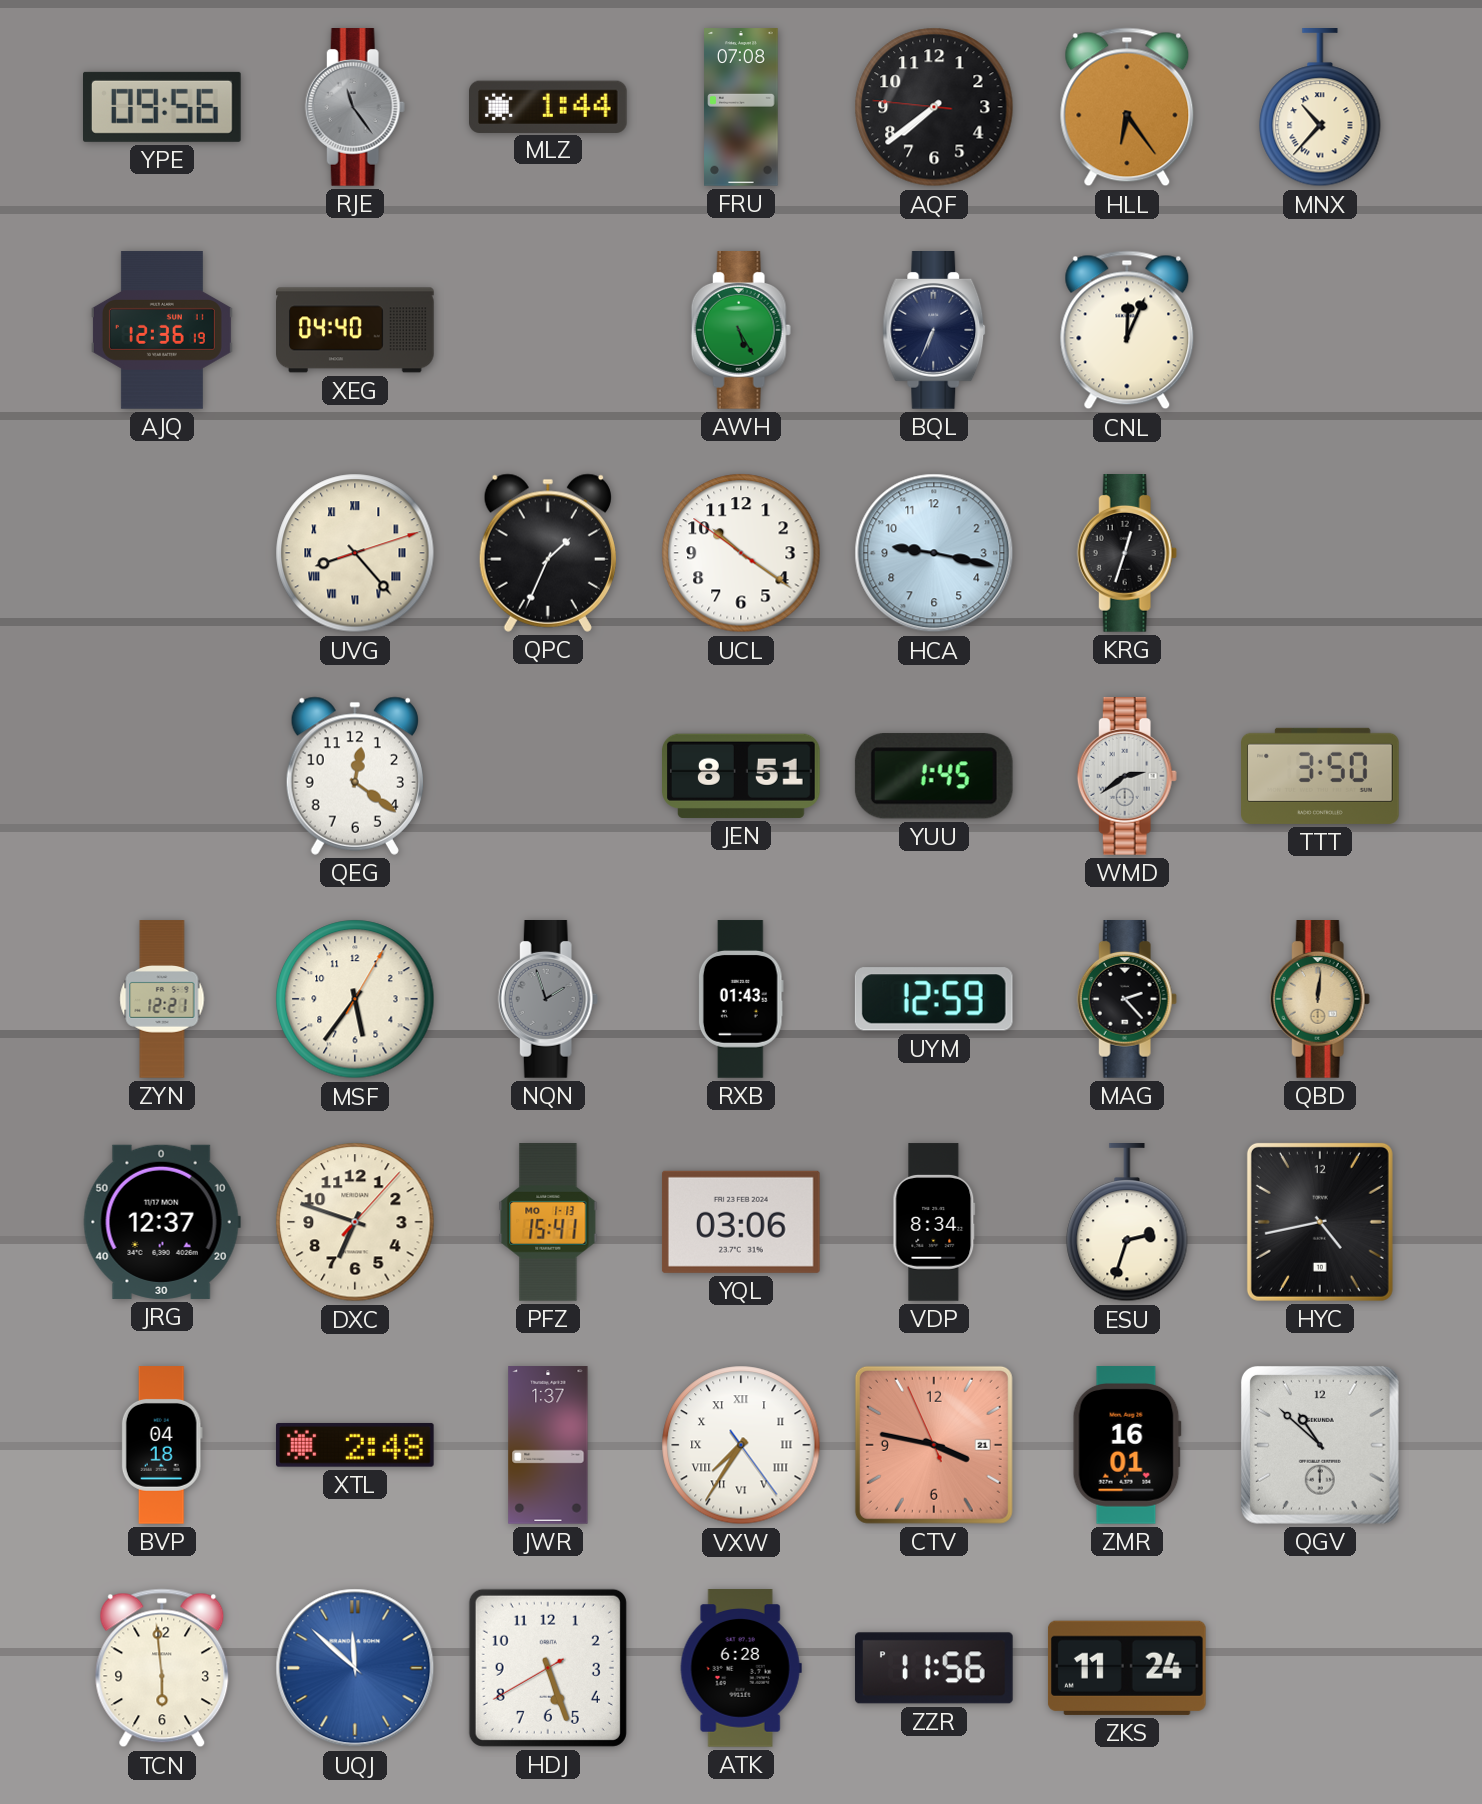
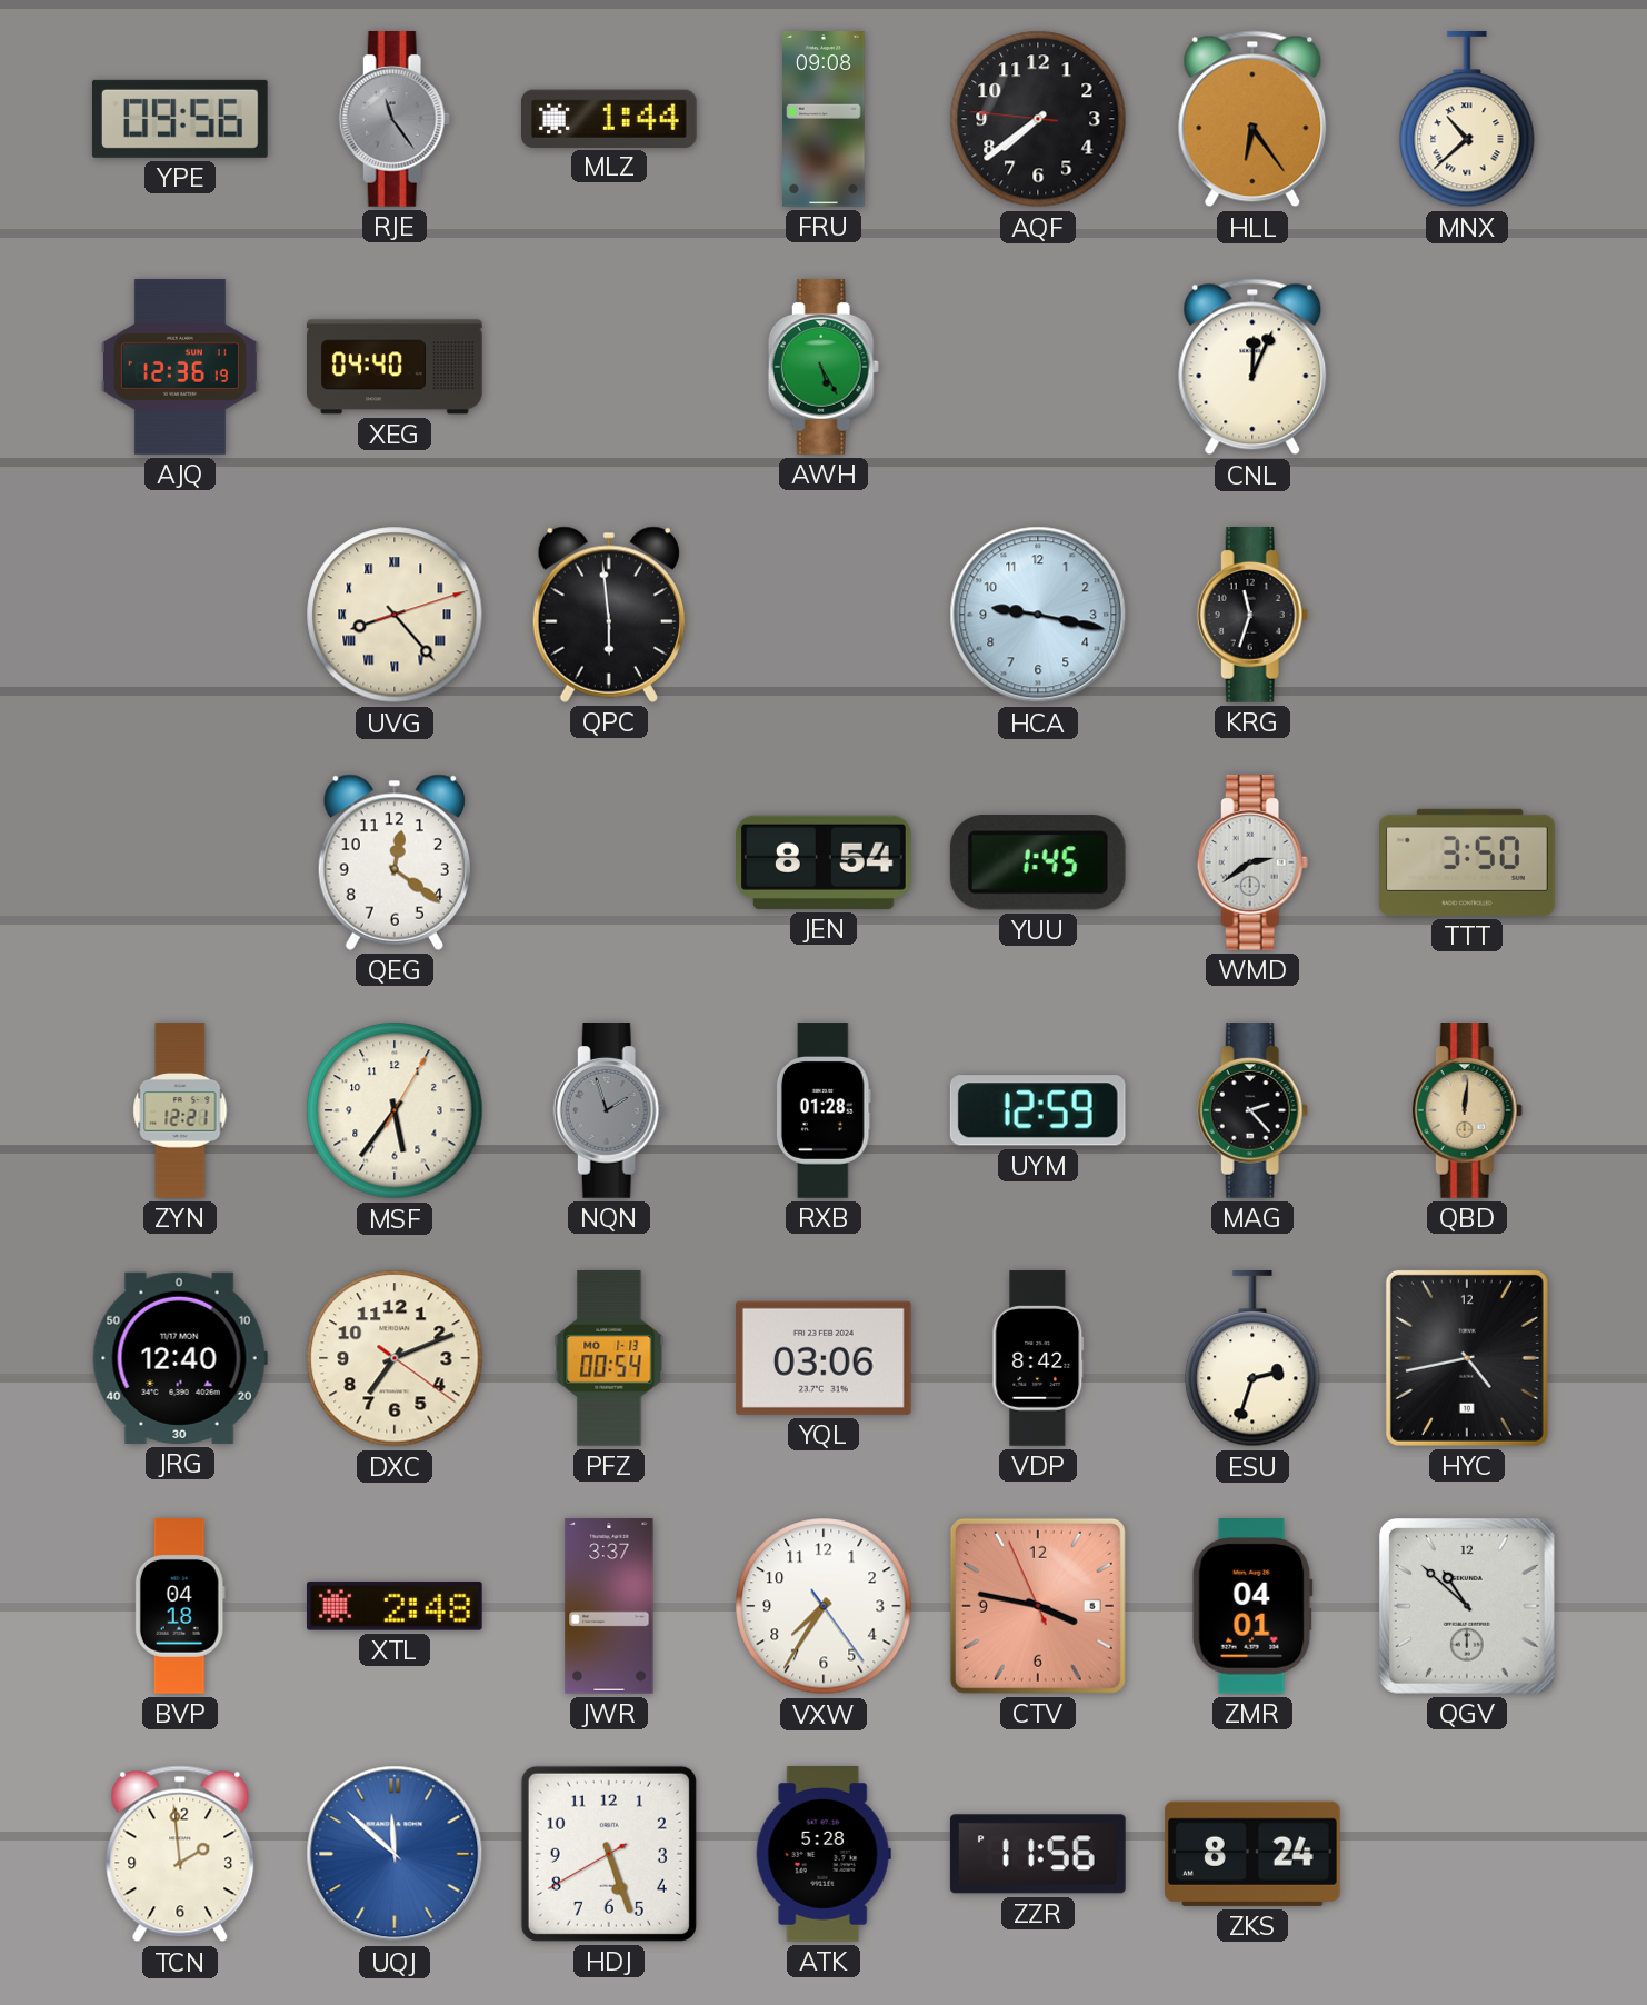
FRU: 07:08 -> 09:08
MNX: 10:37 -> 10:38
BQL: 6:34 -> none
QPC: 1:34 -> 5:59
UCL: 10:20 -> none
KRG: 12:33 -> 11:33
JEN: 8:51 -> 8:54
RXB: 01:43 -> 01:28
JRG: 12:37 -> 12:40
DXC: 6:48 -> 7:11
PFZ: 15:41 -> 00:54
VDP: 8:34 -> 8:42
JWR: 1:37 -> 3:37
VXW numerals: Roman -> Arabic
CTV date: 21 -> 5
ZMR: 16:01 -> 04:01
TCN: 5:59 -> 1:59
ATK: 6:28 -> 5:28
ZKS: 11:24 -> 8:24
